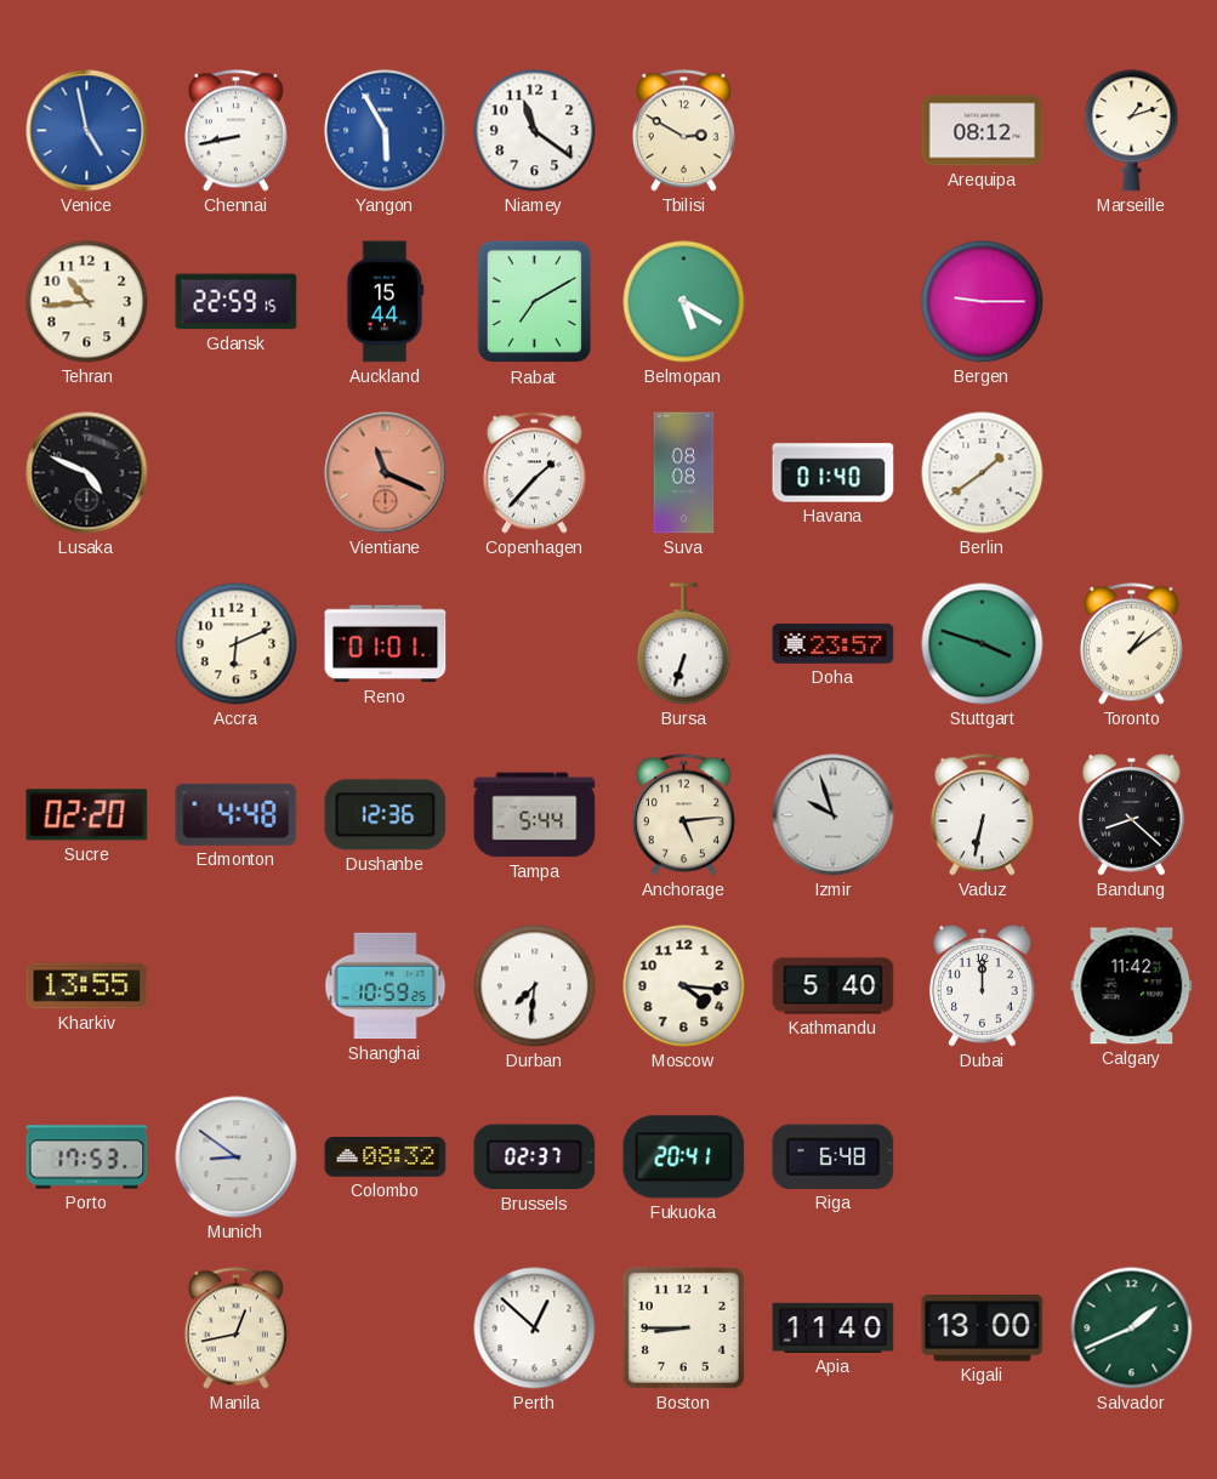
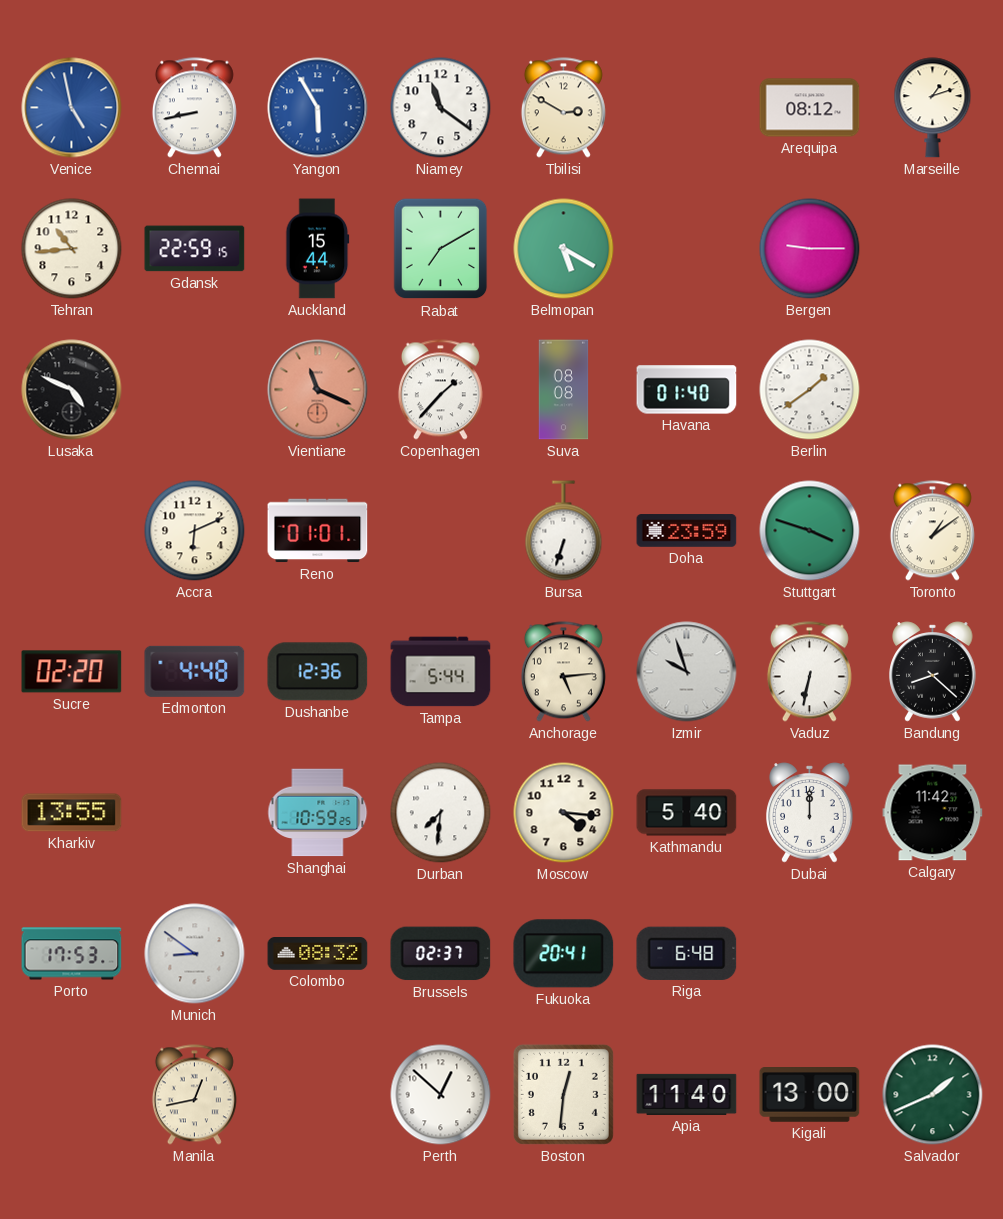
Doha: 23:57 -> 23:59
Boston: 8:45 -> 12:31
